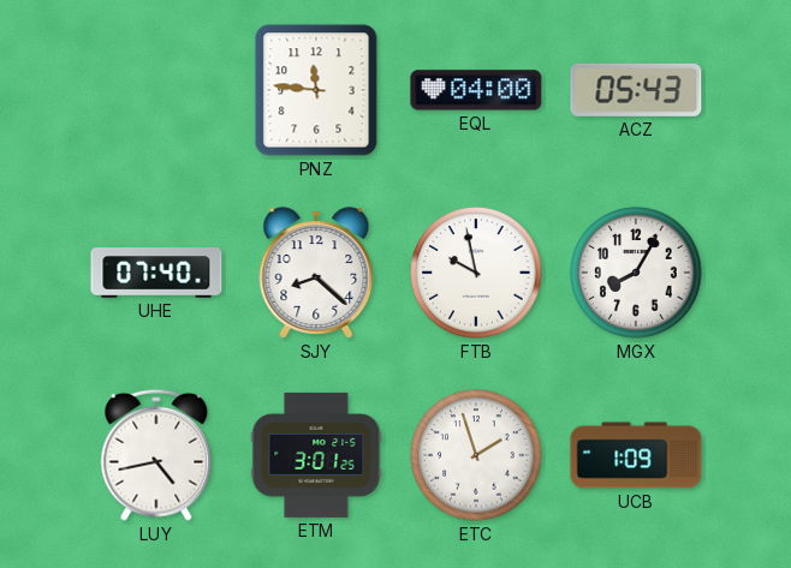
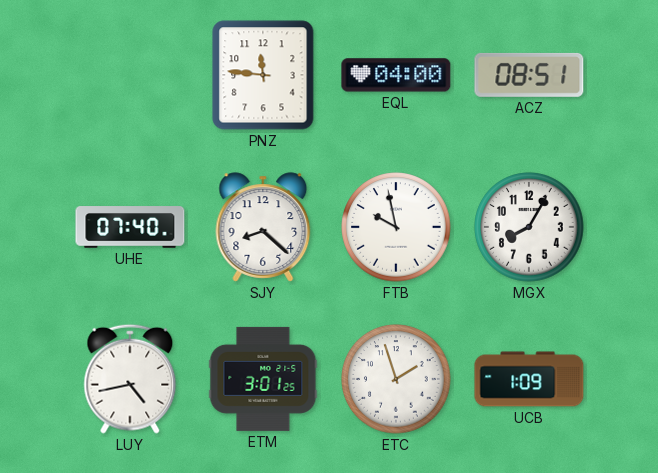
ACZ: 05:43 -> 08:51
